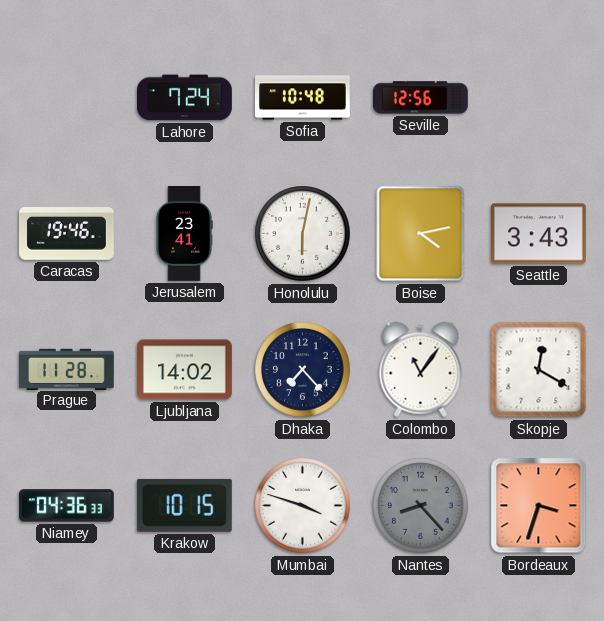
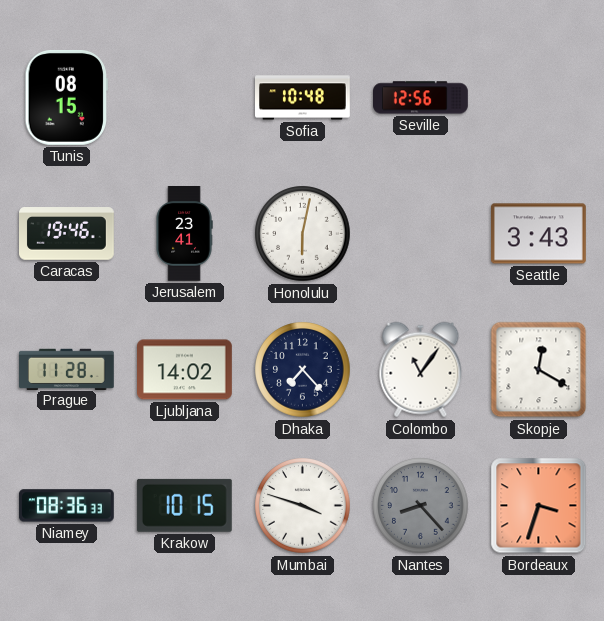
Tunis: none -> 08:15
Lahore: 7:24 -> none
Boise: 4:13 -> none
Niamey: 04:36 -> 08:36
